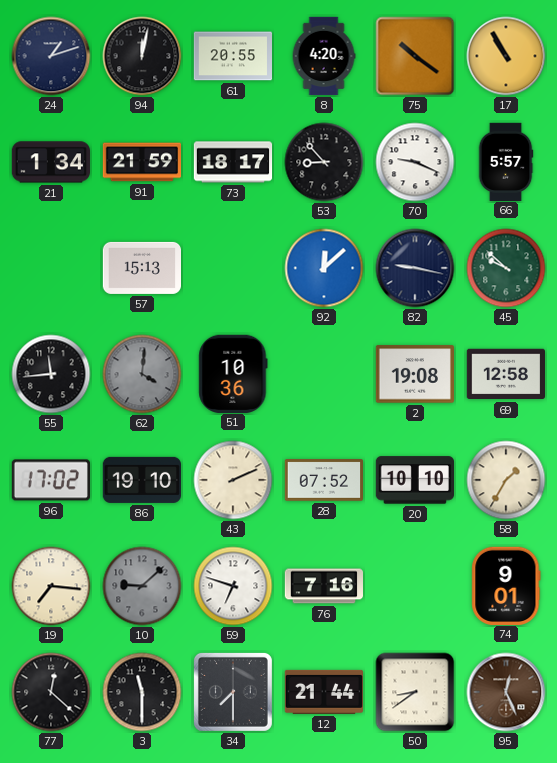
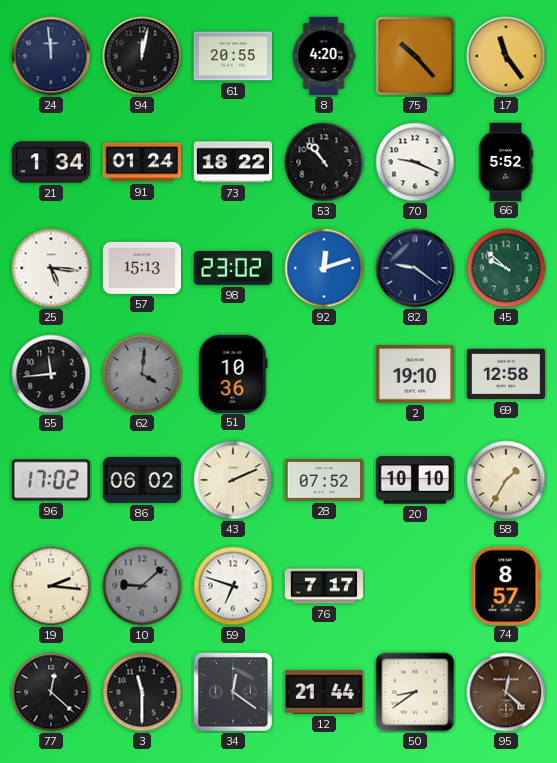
24: 1:12 -> 11:59
75: 10:21 -> 10:23
17: 10:55 -> 11:24
91: 21:59 -> 01:24
73: 18:17 -> 18:22
53: 8:53 -> 10:53
66: 5:57 -> 5:52
25: none -> 5:16
98: none -> 23:02
92: 12:08 -> 12:12
82: 9:17 -> 9:21
2: 19:08 -> 19:10
86: 19:10 -> 06:02
19: 7:16 -> 2:16
76: 7:16 -> 7:17
74: 9:01 -> 8:57
34: 7:30 -> 12:21
95: 12:26 -> 12:22
